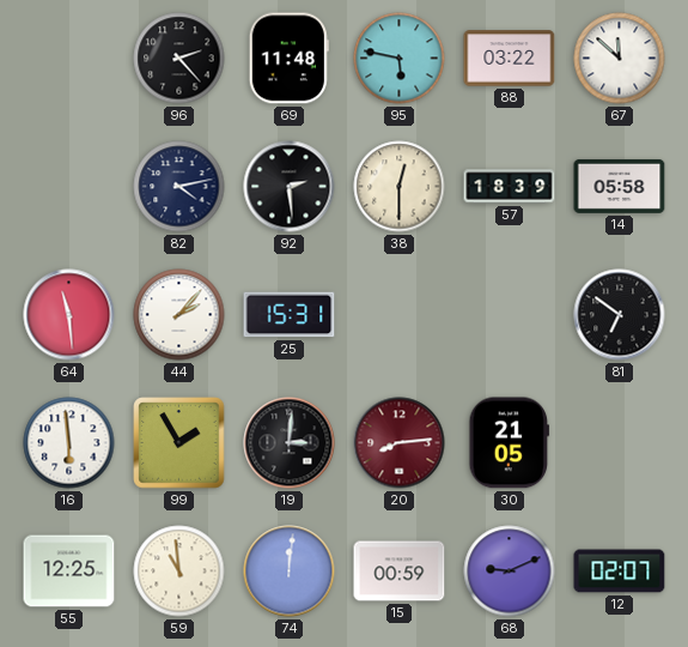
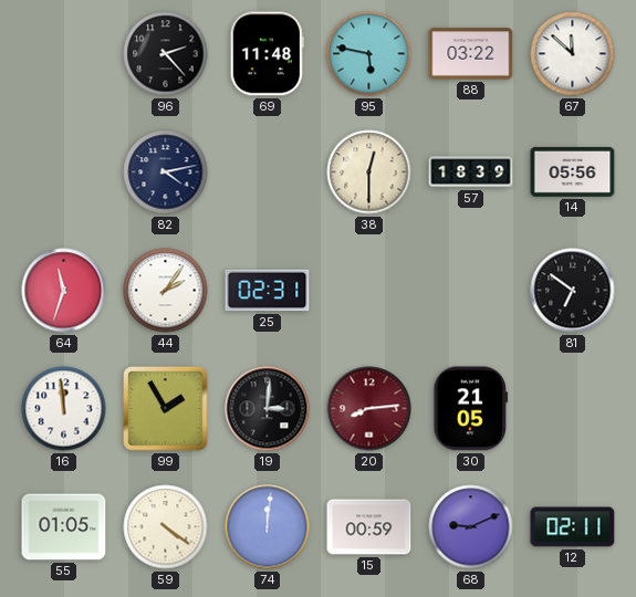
92: 2:29 -> none
14: 05:58 -> 05:56
64: 11:29 -> 11:33
44: 2:07 -> 2:06
25: 15:31 -> 02:31
16: 5:59 -> 11:59
55: 12:25 -> 01:05
59: 10:59 -> 4:21
12: 02:07 -> 02:11
